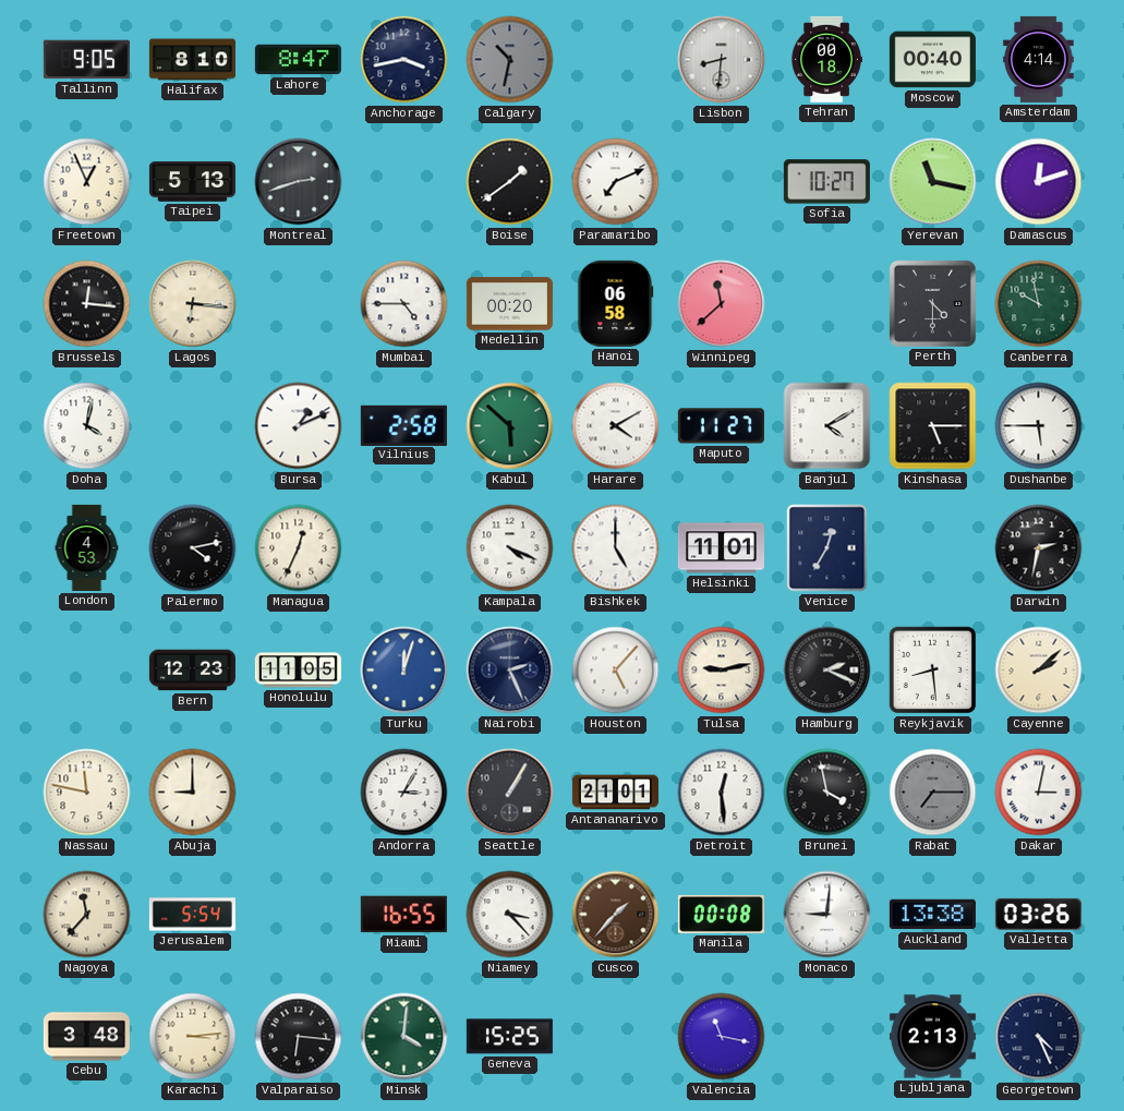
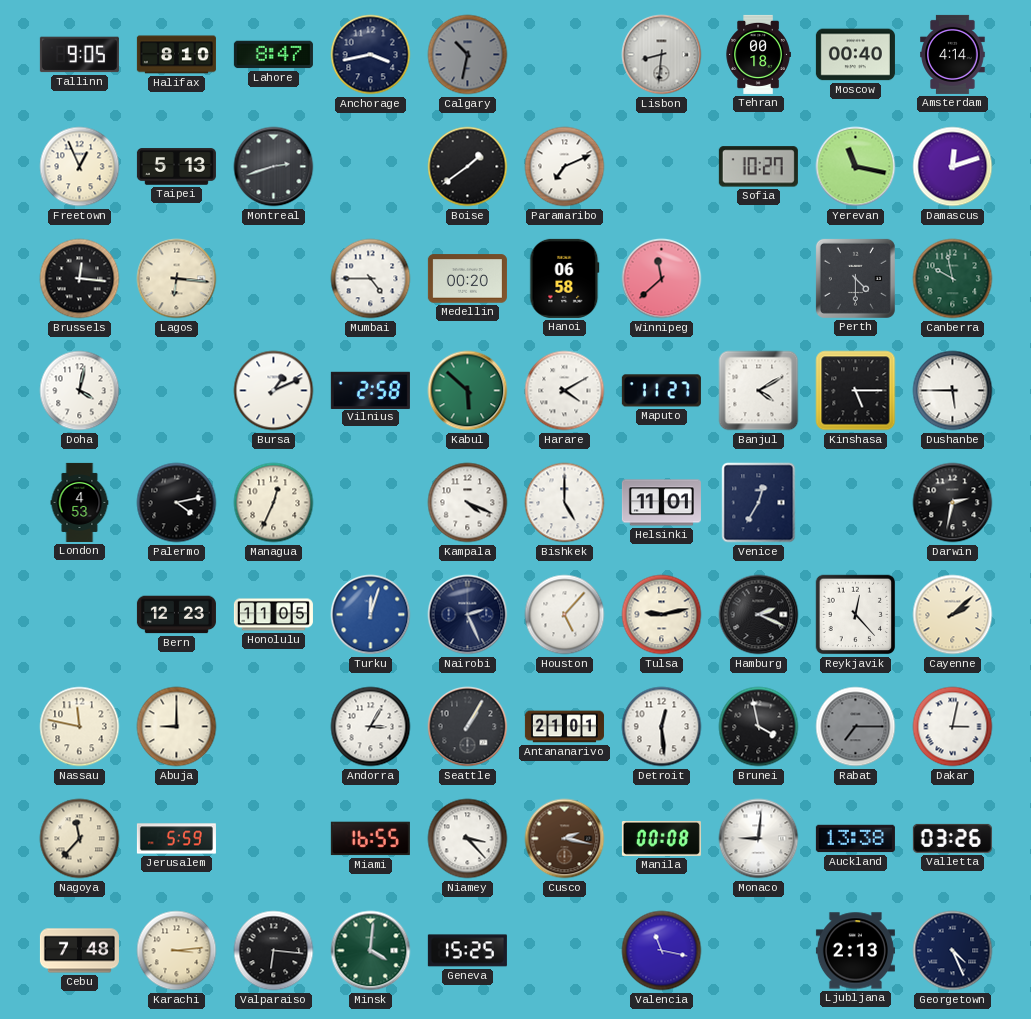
Reykjavik: 8:29 -> 12:23
Jerusalem: 5:54 -> 5:59
Cusco: 1:37 -> 2:17
Cebu: 3:48 -> 7:48
